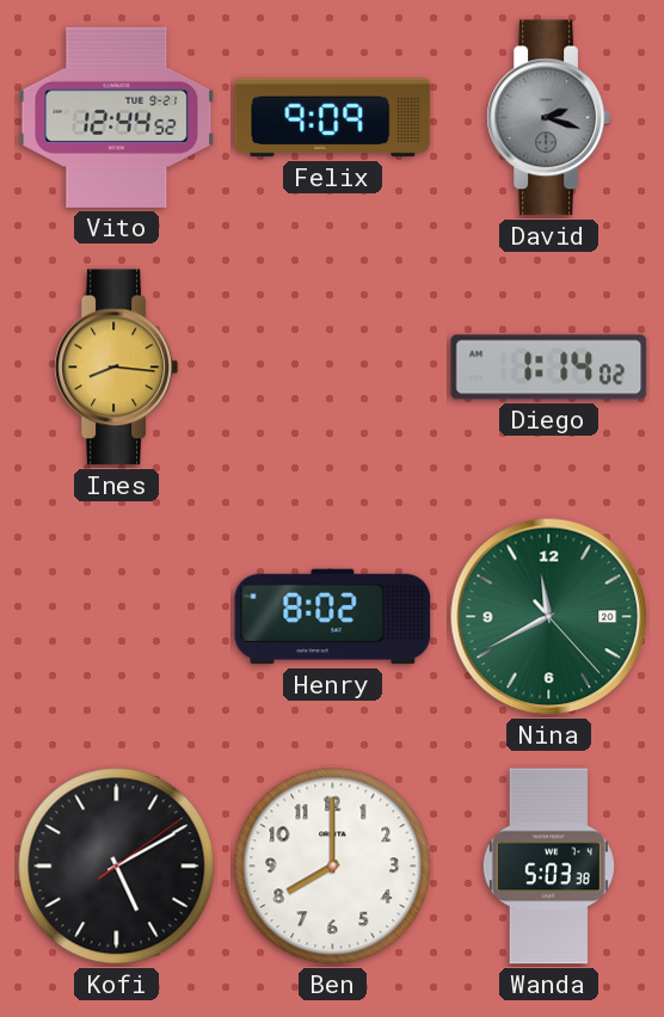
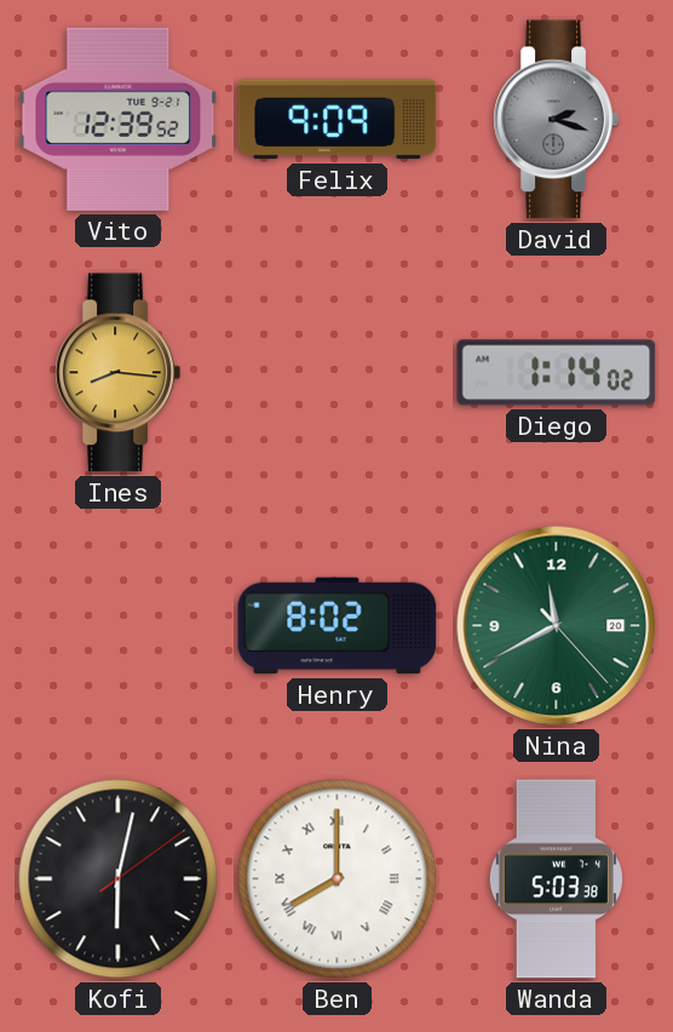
Vito: 12:44 -> 12:39
Kofi: 5:10 -> 6:02
Ben numerals: Arabic -> Roman
